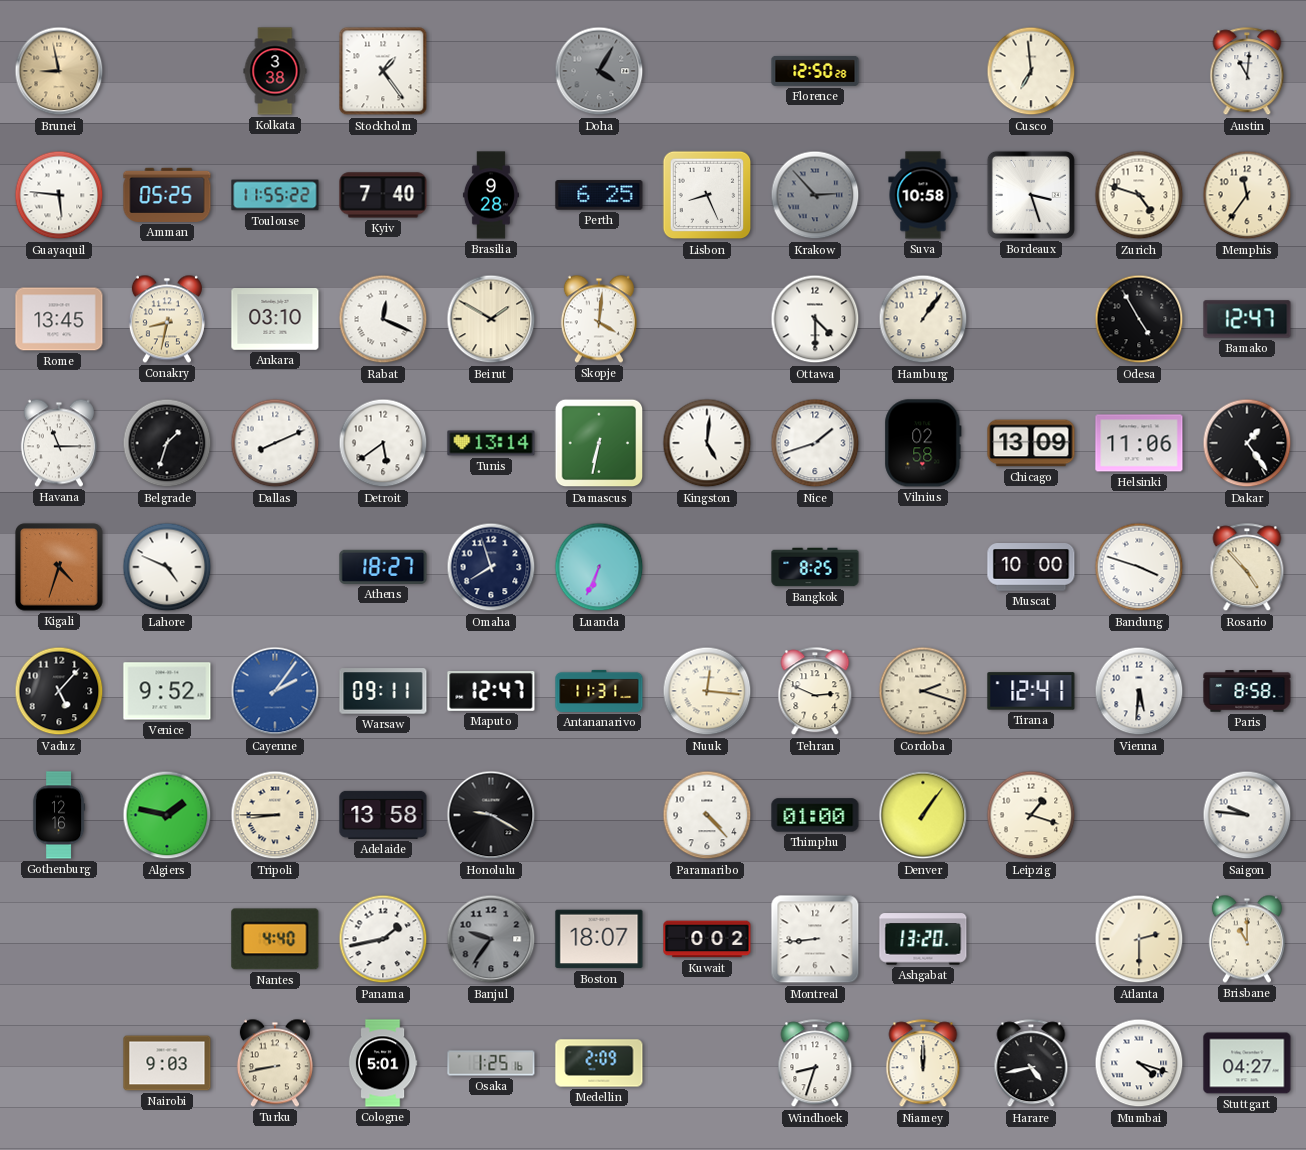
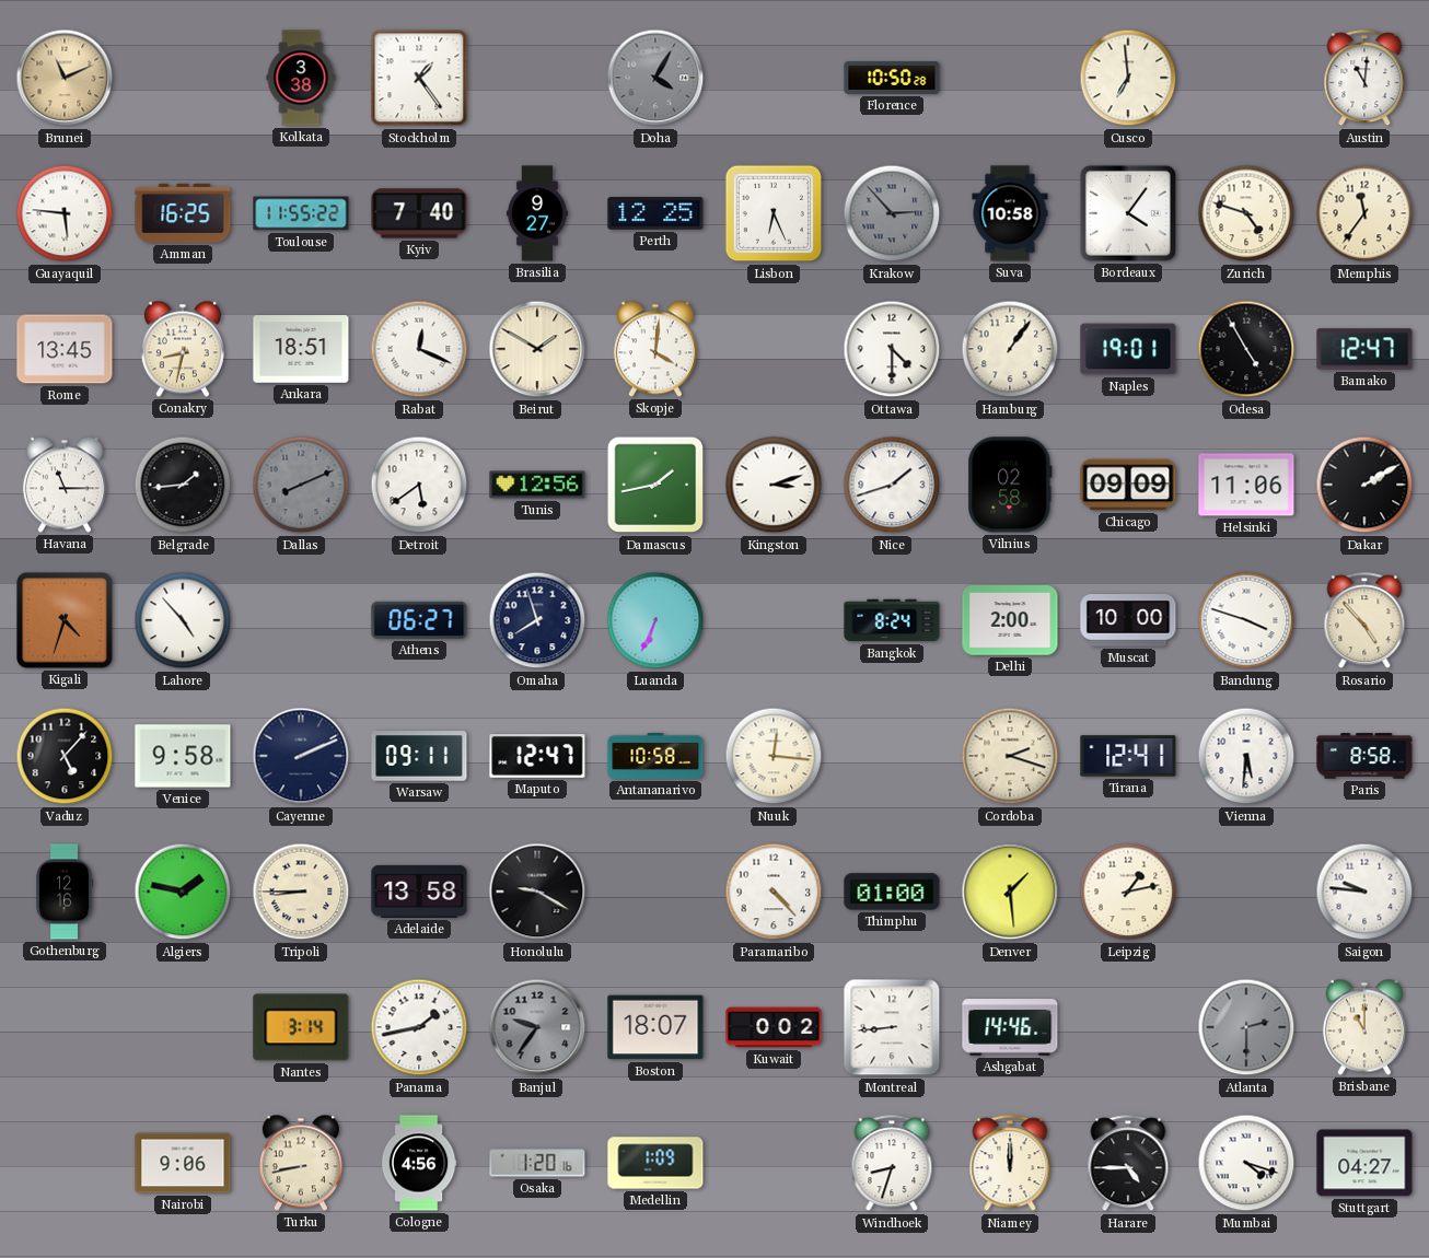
Brunei: 8:58 -> 11:11
Florence: 12:50 -> 10:50
Amman: 05:25 -> 16:25
Brasilia: 9:28 -> 9:27
Perth: 6:25 -> 12:25
Lisbon: 8:26 -> 6:26
Bordeaux: 3:27 -> 4:06
Ankara: 03:10 -> 18:51
Naples: none -> 19:01
Belgrade: 1:33 -> 1:44
Dallas dial: white -> grey
Tunis: 13:14 -> 12:56
Damascus: 6:32 -> 1:43
Kingston: 5:01 -> 3:12
Chicago: 13:09 -> 09:09
Dakar: 1:24 -> 2:10
Lahore: 4:49 -> 4:53
Athens: 18:27 -> 06:27
Bangkok: 8:25 -> 8:24
Delhi: none -> 2:00
Venice: 9:52 -> 9:58
Cayenne: 2:06 -> 2:11
Cayenne dial: blue -> navy
Antananarivo: 11:31 -> 10:58
Tehran: 2:49 -> none
Denver: 1:06 -> 1:29
Leipzig: 1:18 -> 1:13
Nantes: 4:40 -> 3:14
Ashgabat: 13:20 -> 14:46
Atlanta dial: cream -> grey
Nairobi: 9:03 -> 9:06
Cologne: 5:01 -> 4:56
Osaka: 1:25 -> 1:20
Medellin: 2:09 -> 1:09
Harare: 4:43 -> 4:45
